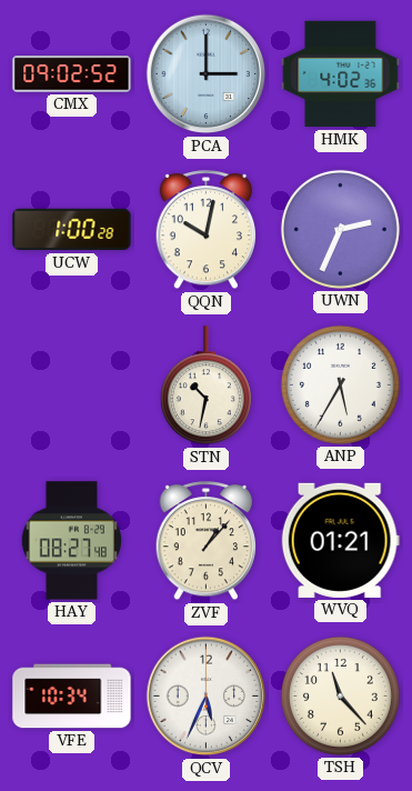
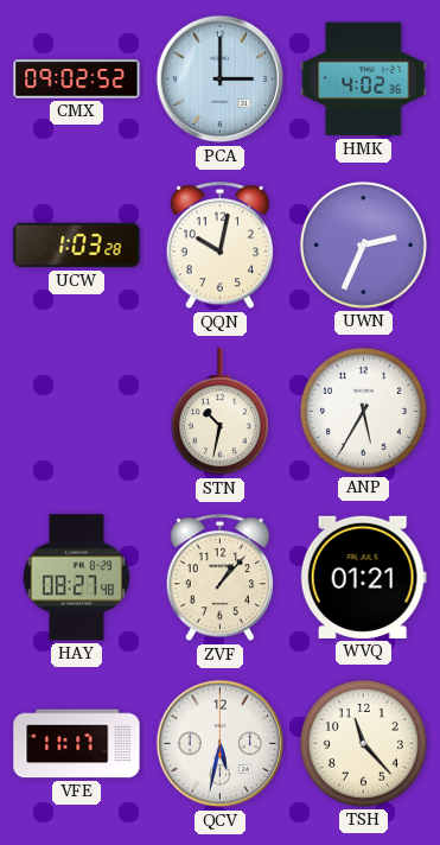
UCW: 1:00 -> 1:03
VFE: 10:34 -> 11:17
QCV: 5:34 -> 5:32
